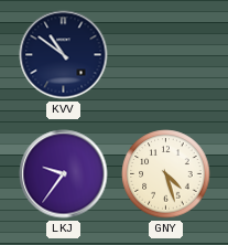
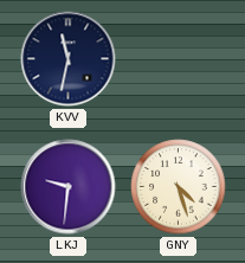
KVV: 10:51 -> 11:32
LKJ: 9:36 -> 9:31
